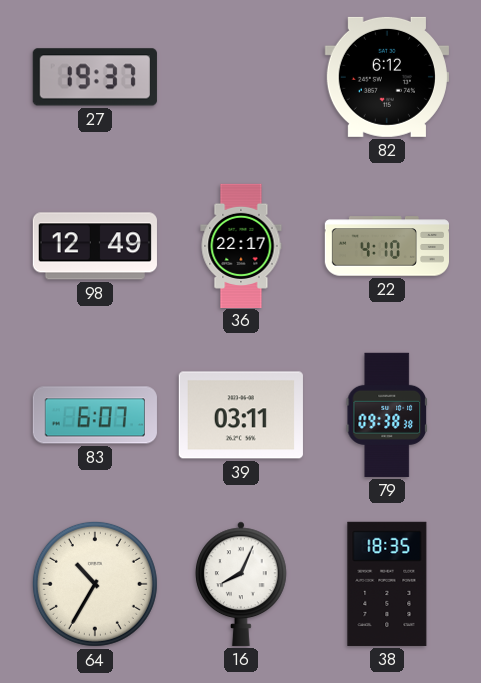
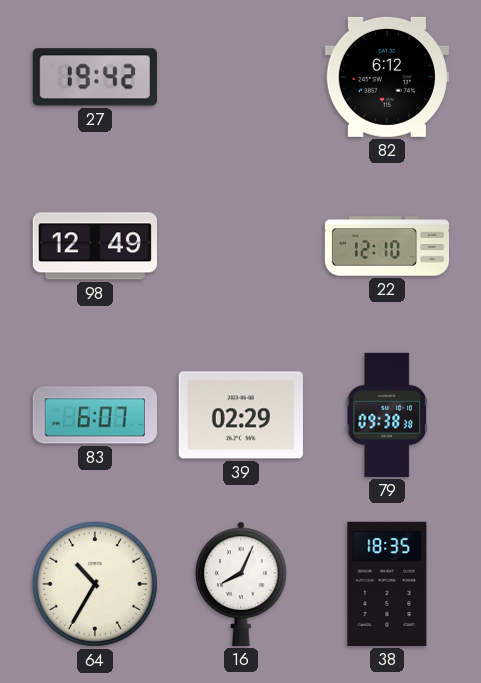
27: 19:37 -> 19:42
36: 22:17 -> none
22: 4:10 -> 12:10
39: 03:11 -> 02:29
